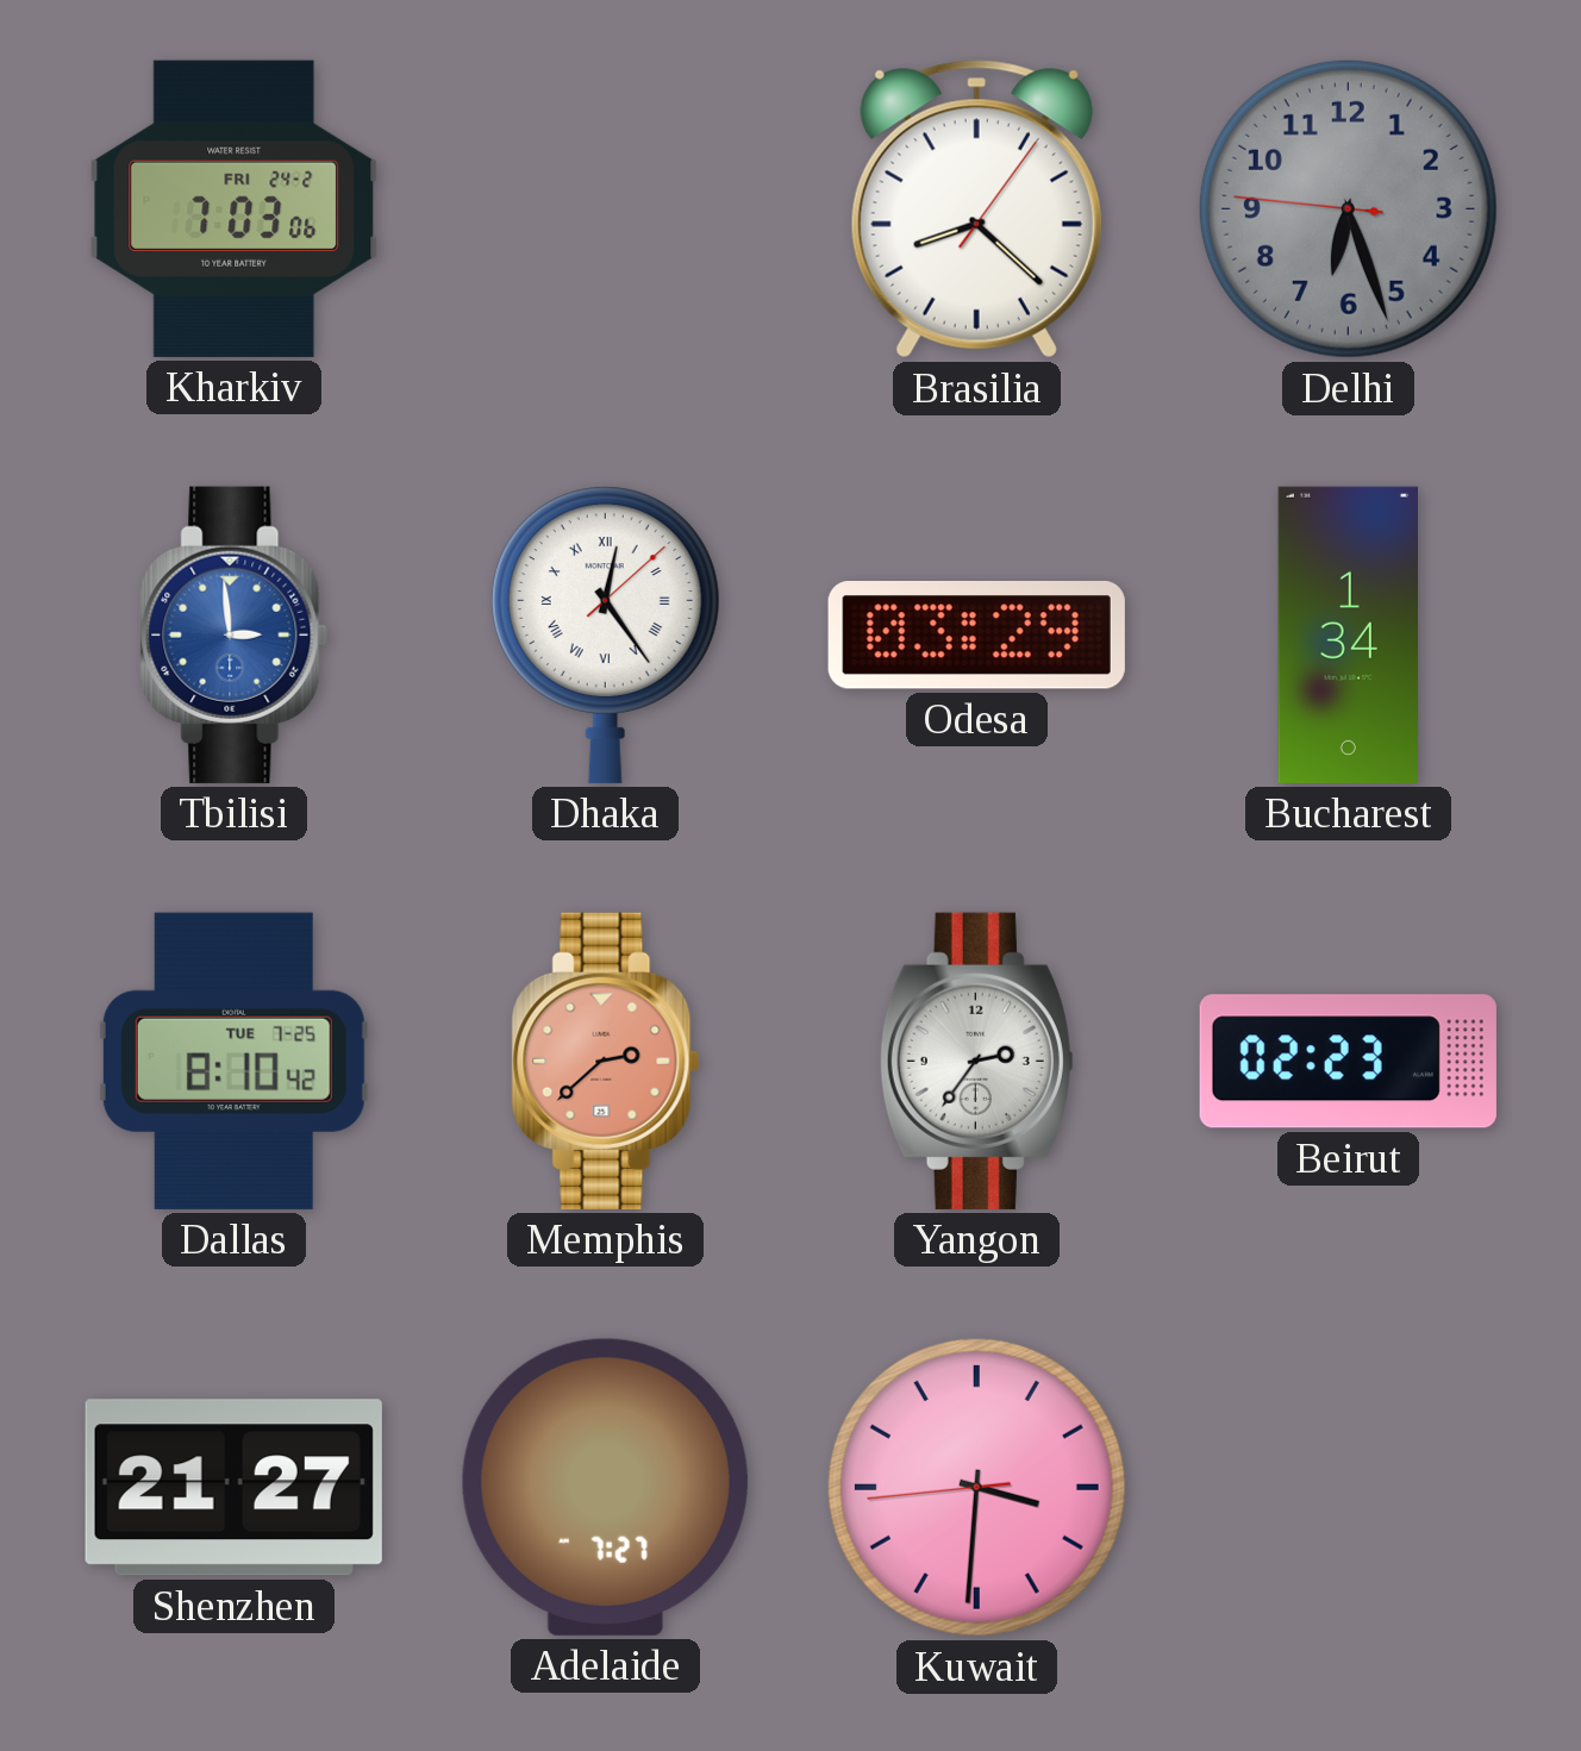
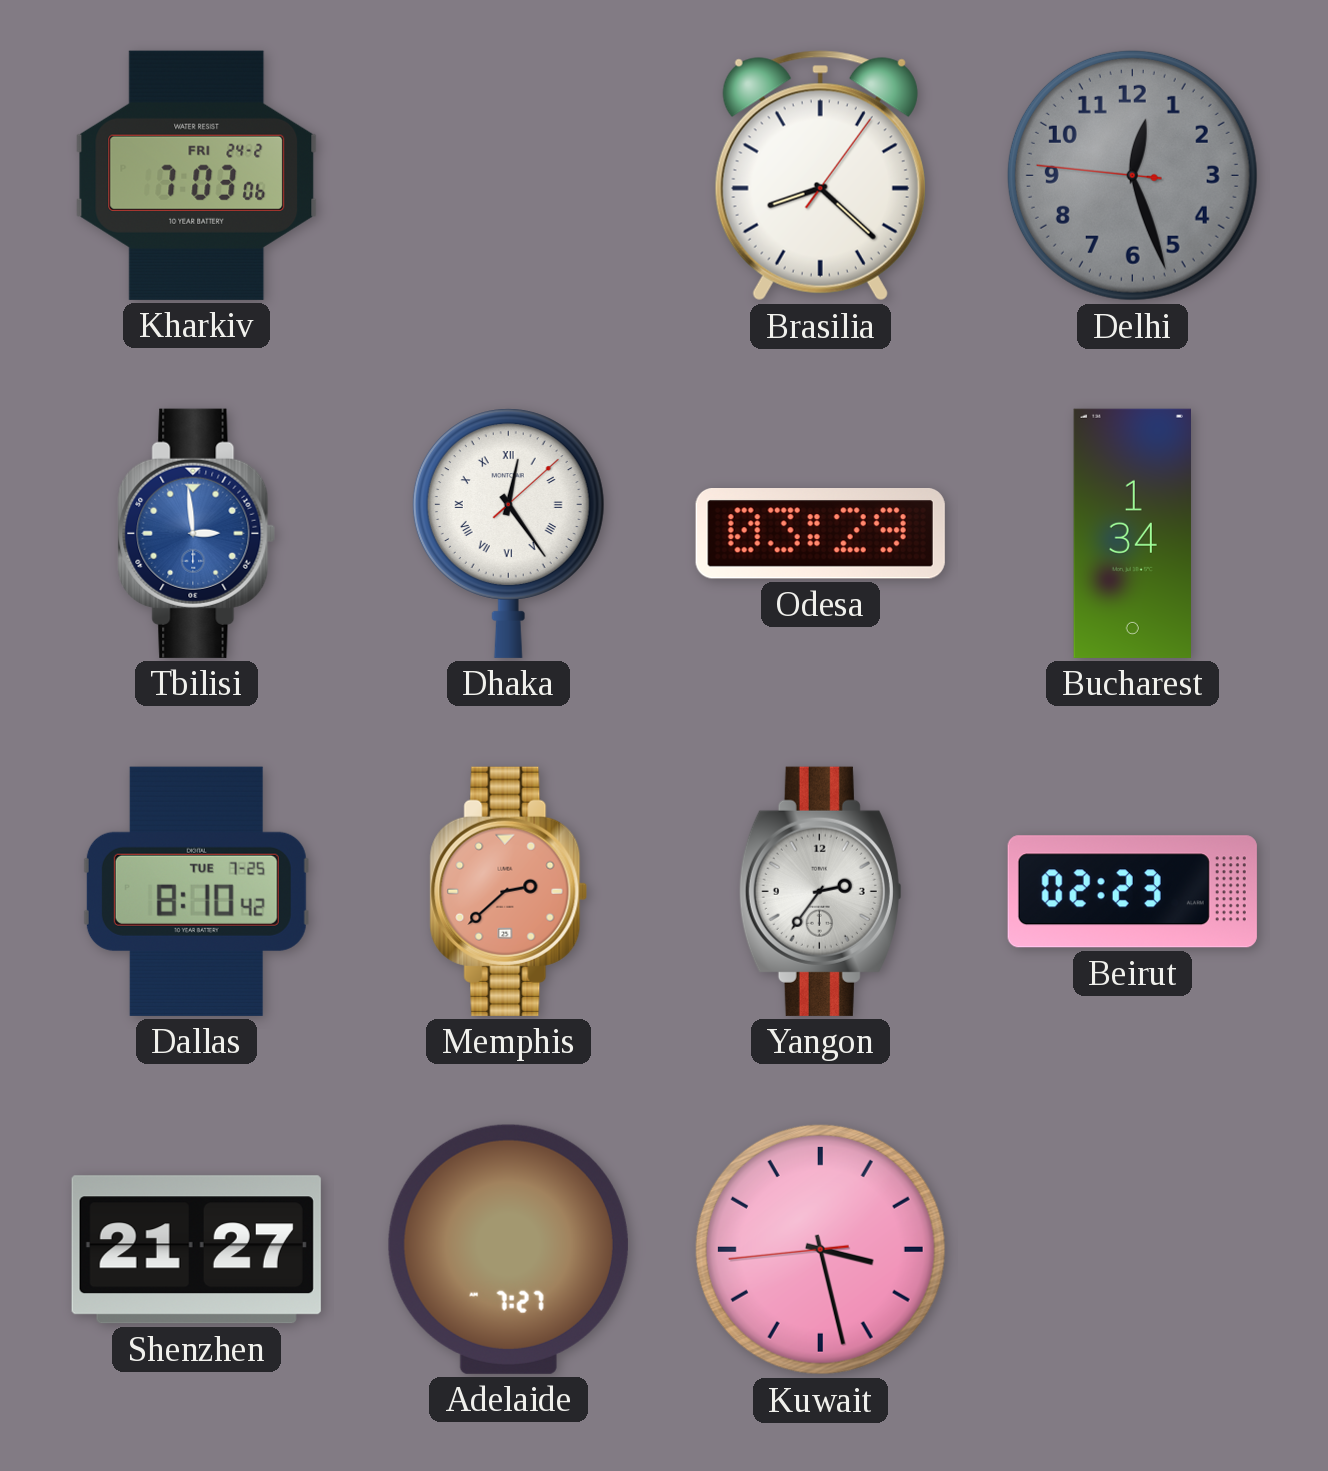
Delhi: 6:26 -> 12:26
Kuwait: 3:30 -> 3:27
